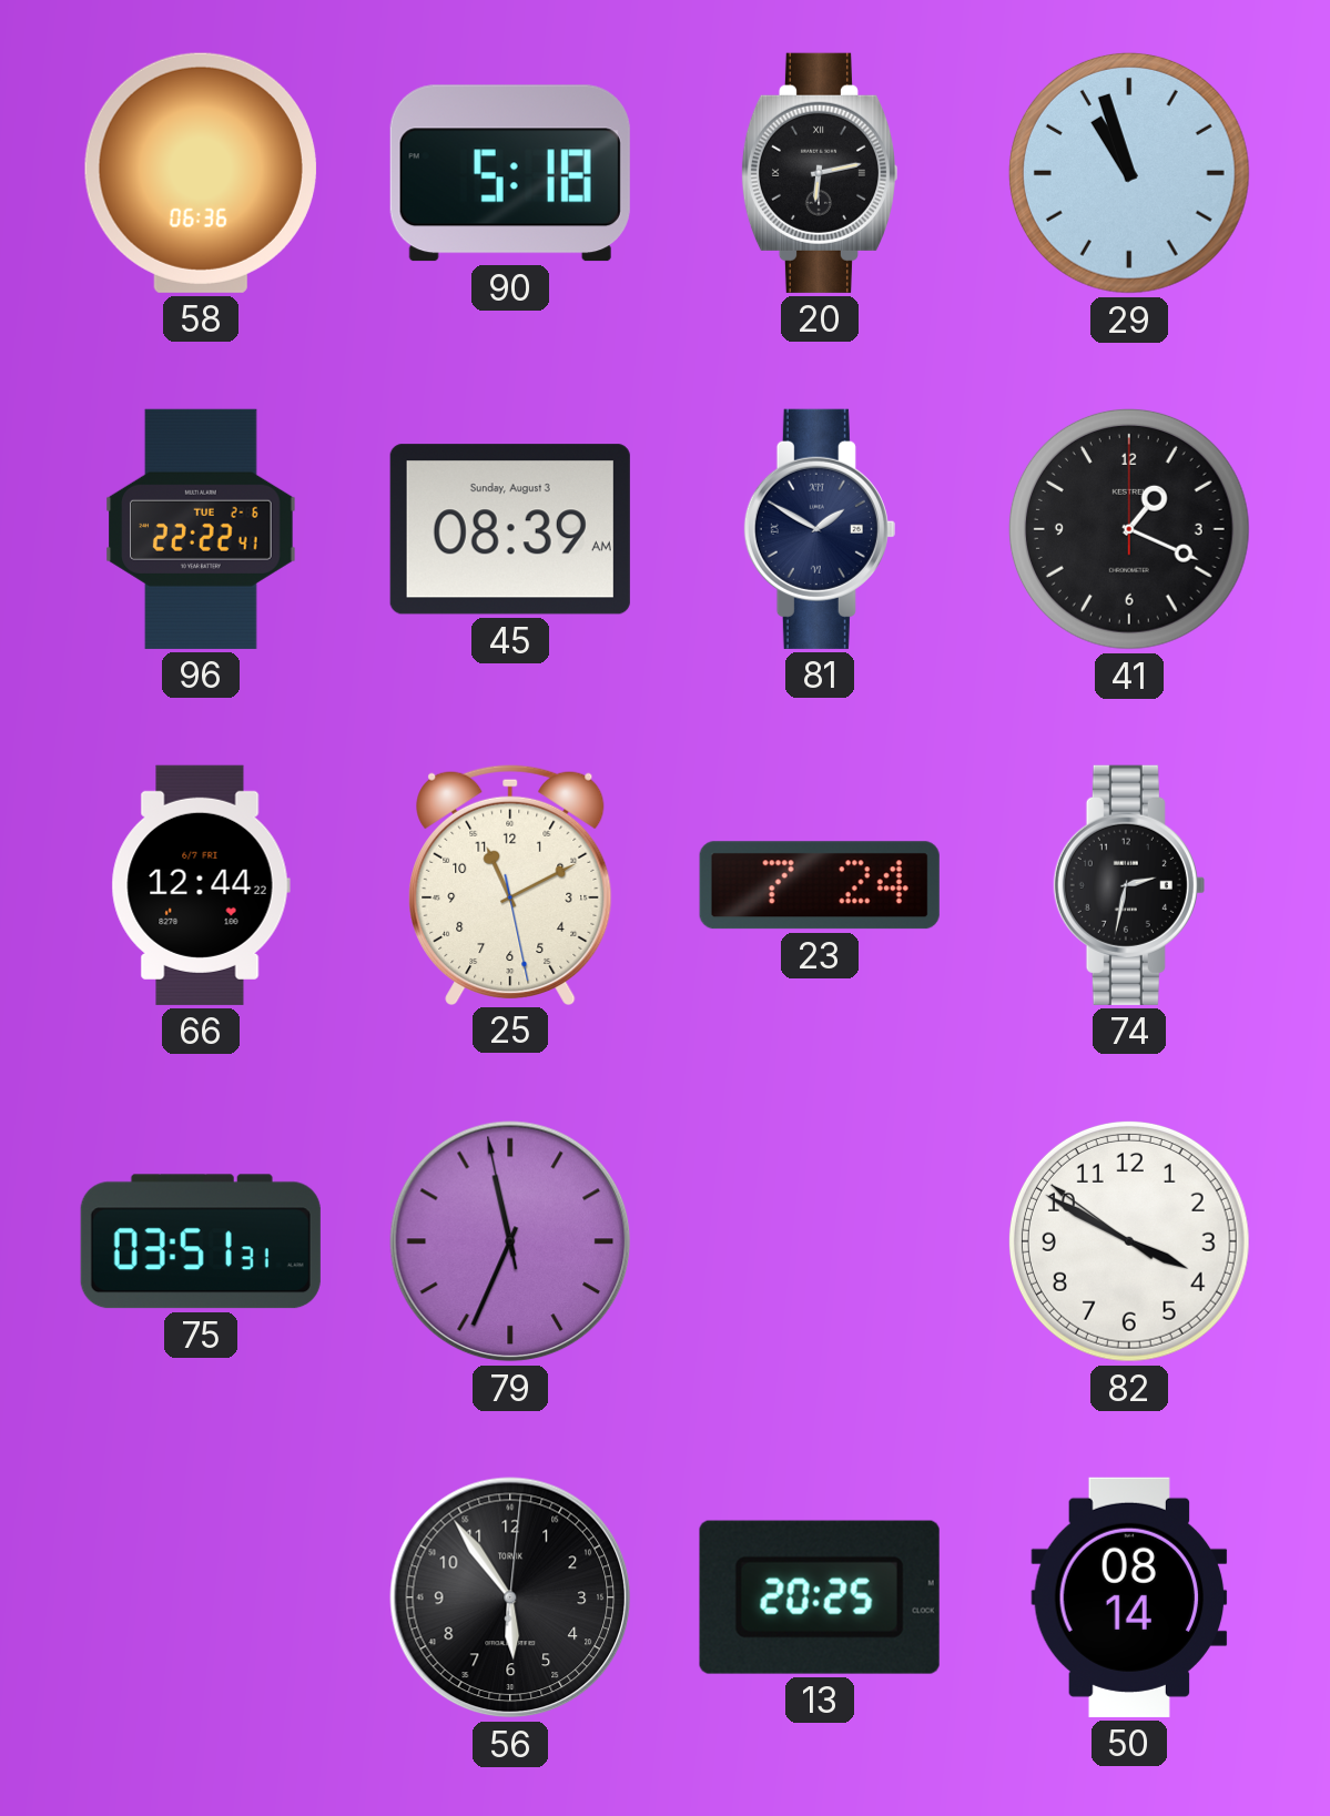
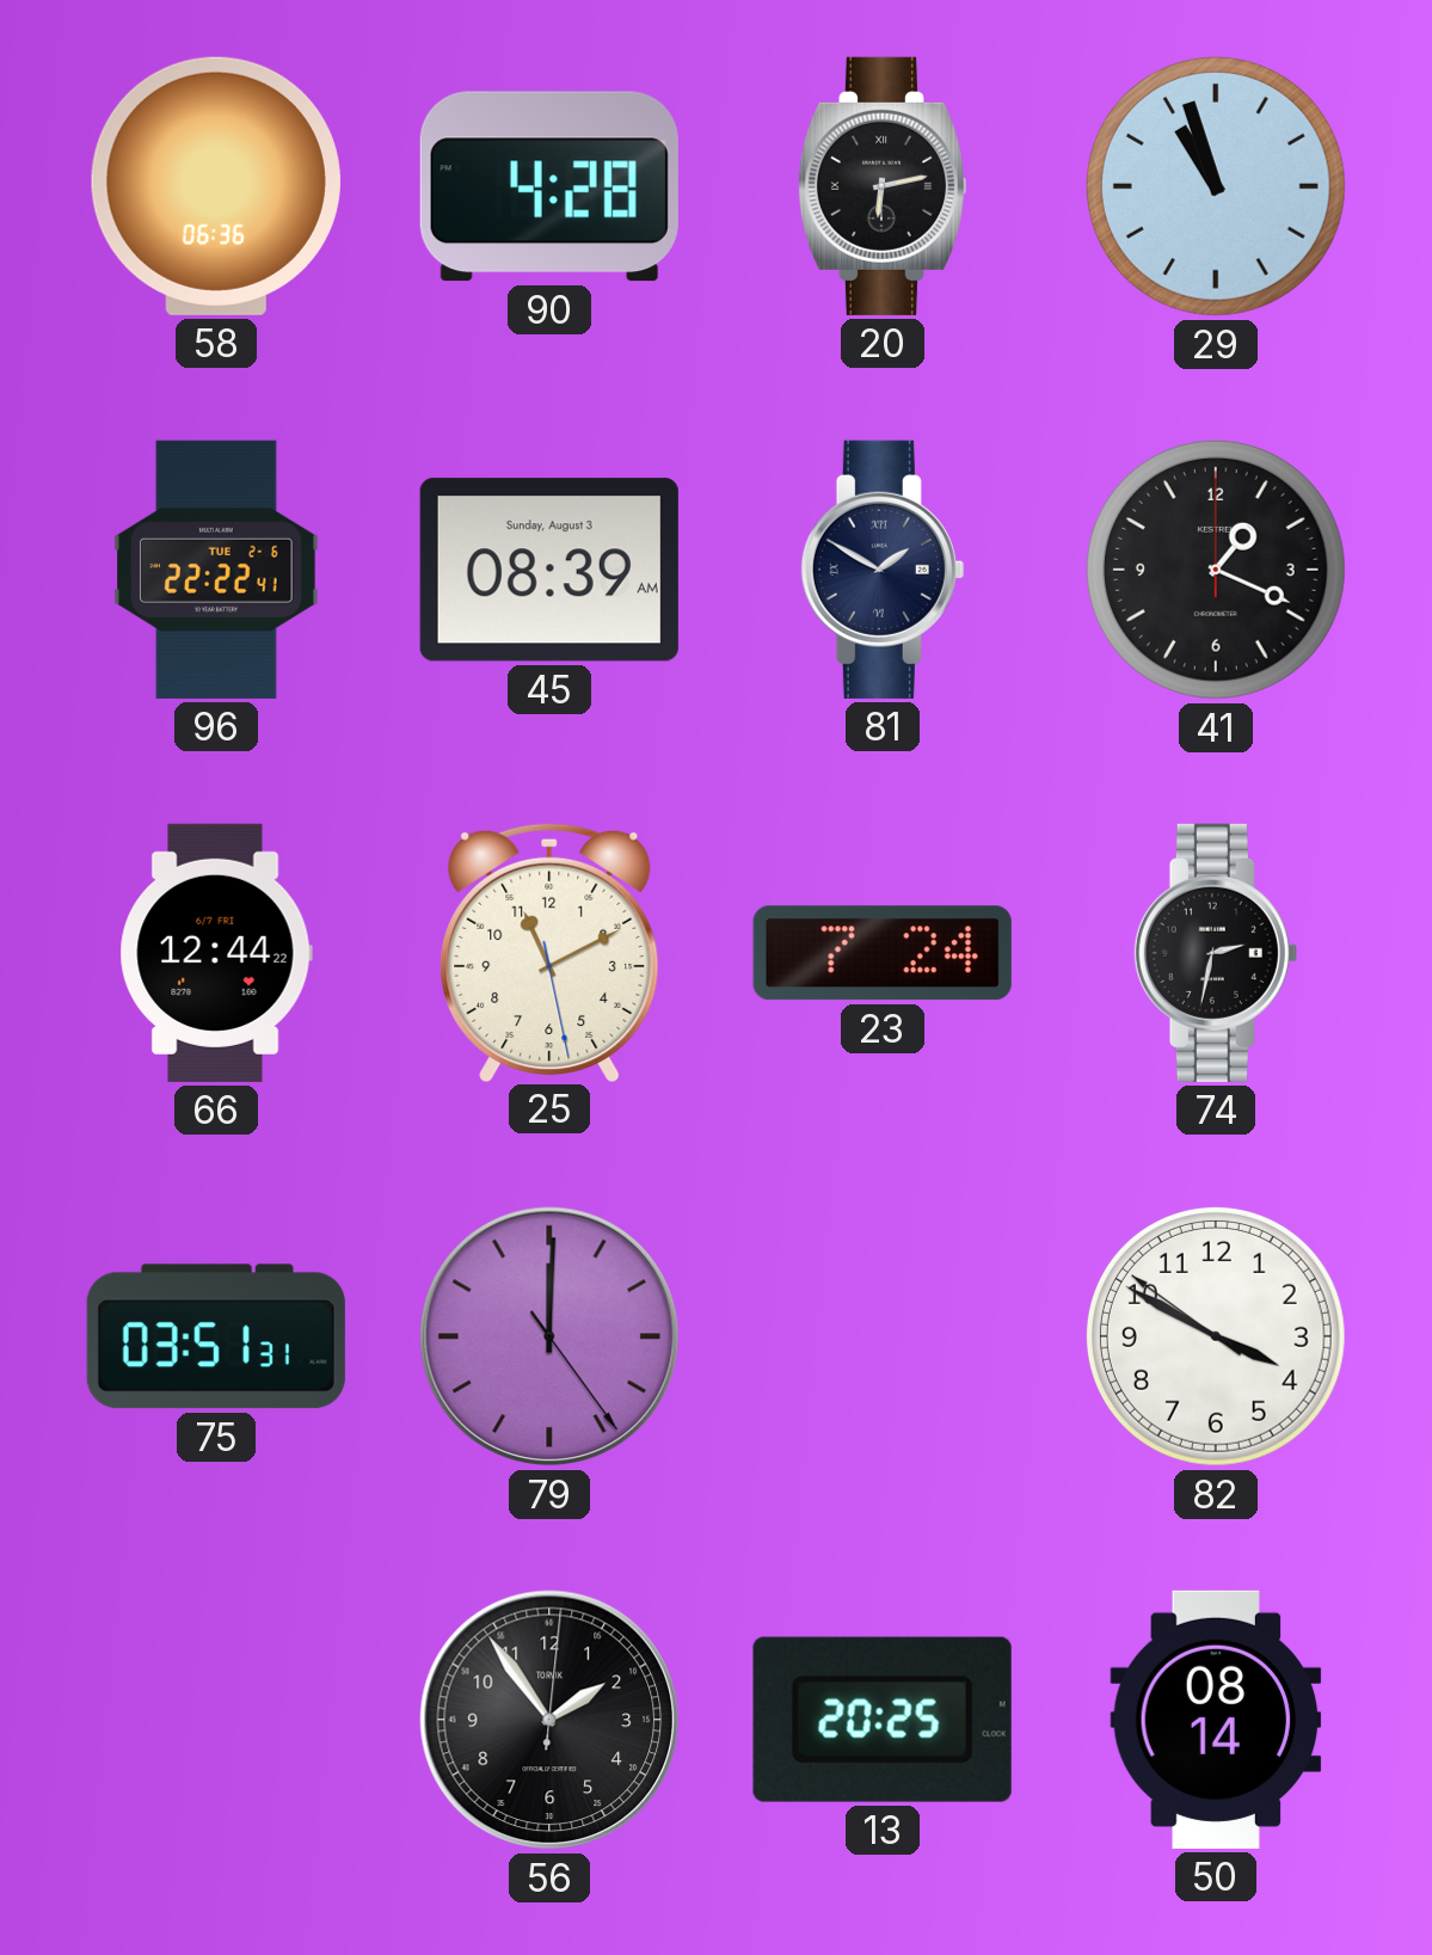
90: 5:18 -> 4:28
79: 11:33 -> 12:00
56: 5:54 -> 1:54
